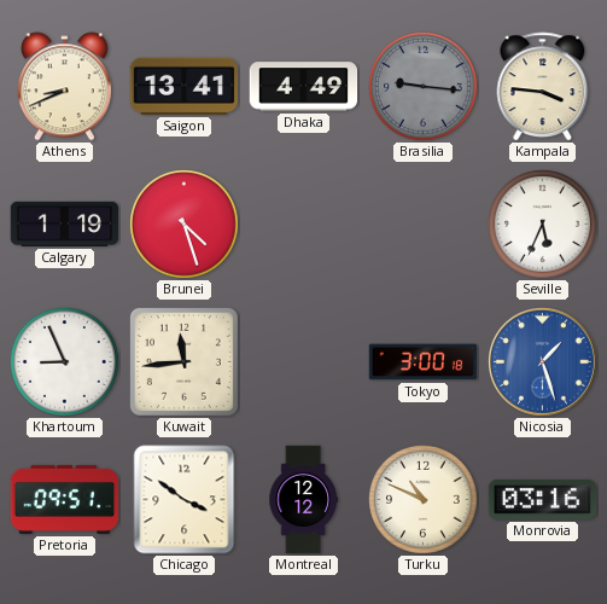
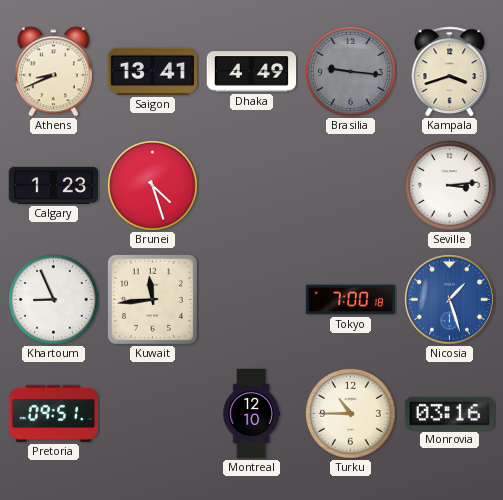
Kampala: 3:46 -> 3:42
Calgary: 1:19 -> 1:23
Seville: 5:34 -> 3:14
Tokyo: 3:00 -> 7:00
Chicago: 3:51 -> none
Montreal: 12:12 -> 12:10
Turku: 10:49 -> 10:45
